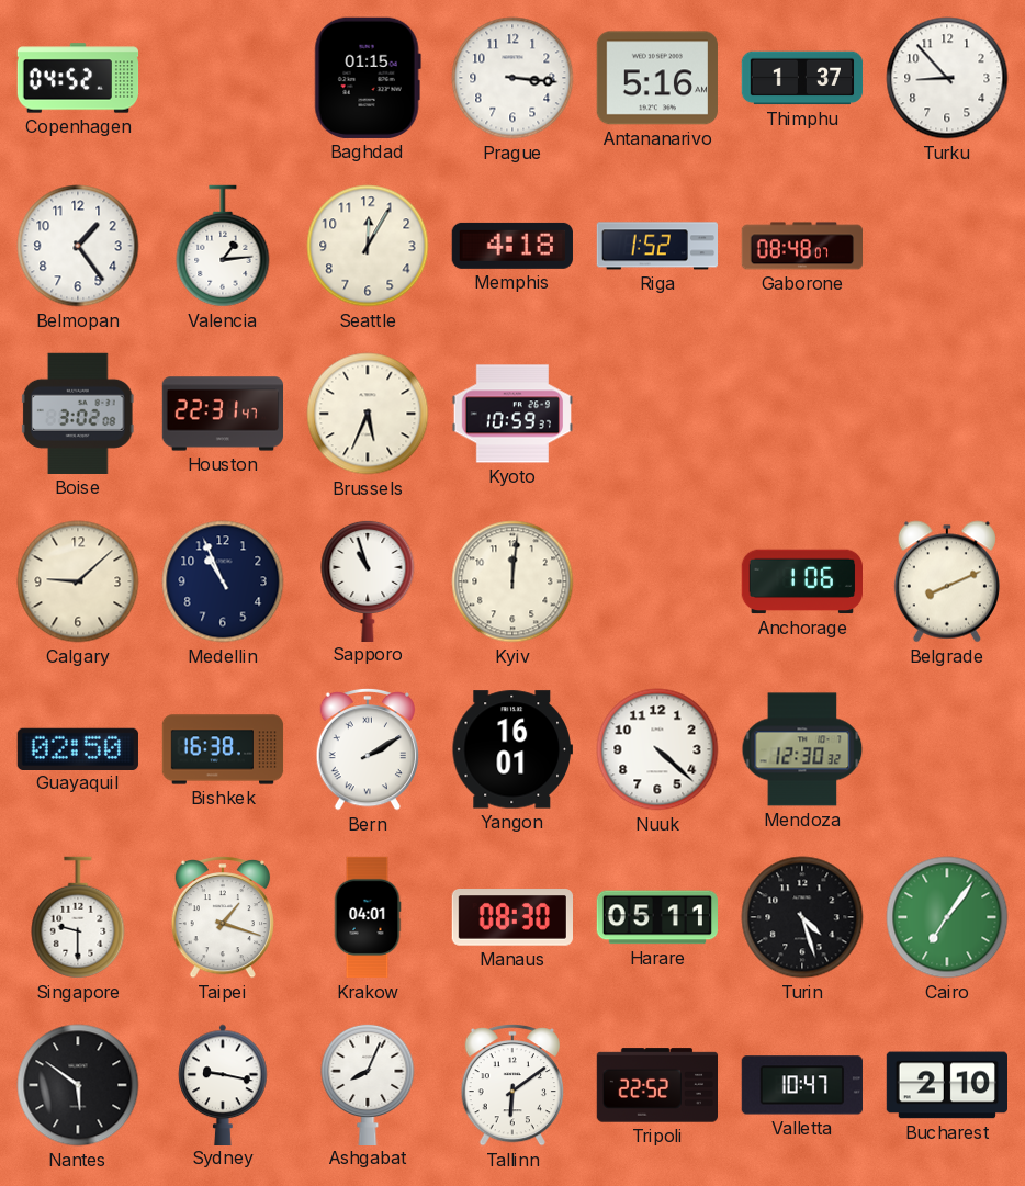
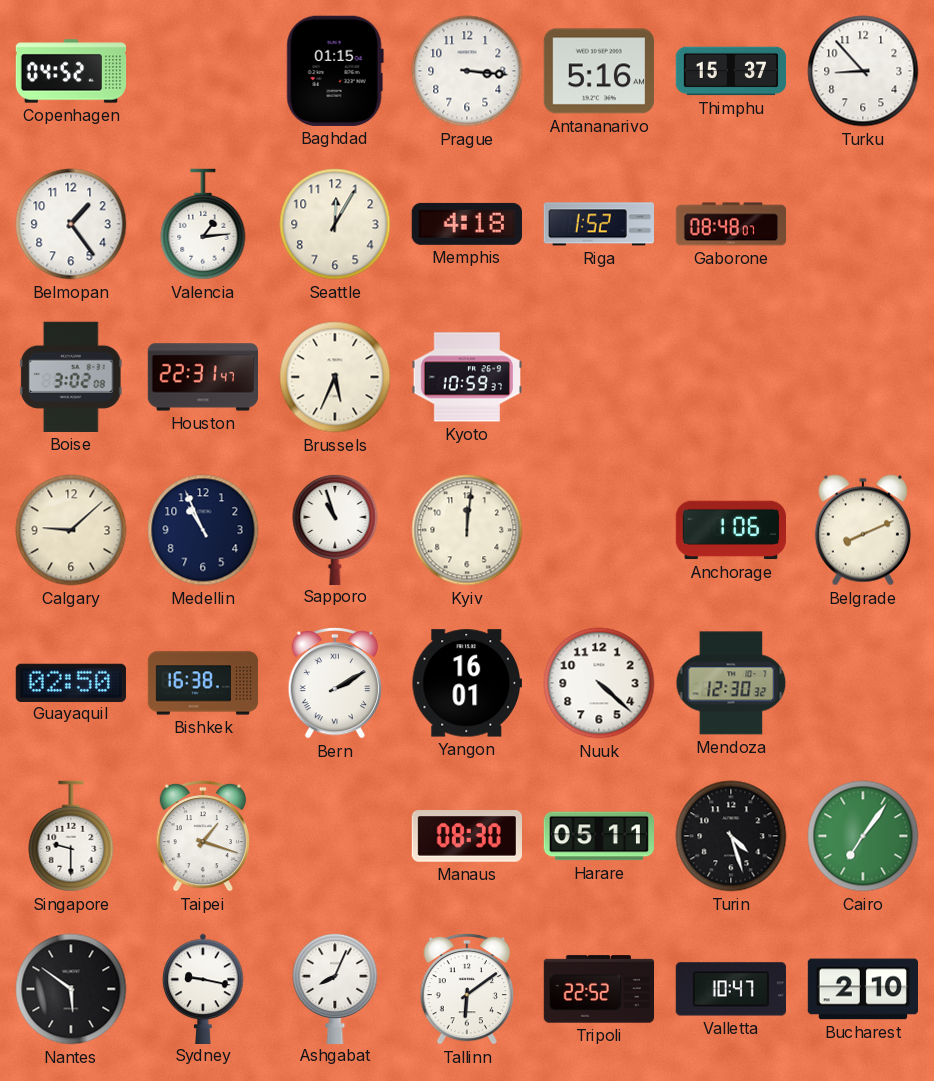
Thimphu: 1:37 -> 15:37
Krakow: 04:01 -> none
